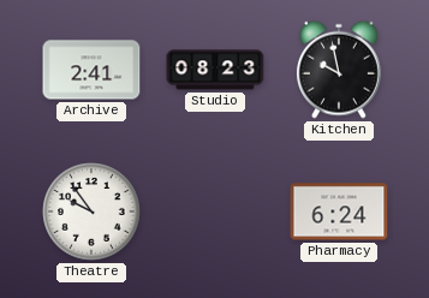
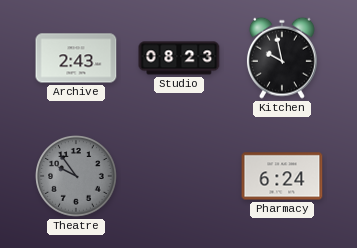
Archive: 2:41 -> 2:43
Theatre dial: white -> grey
